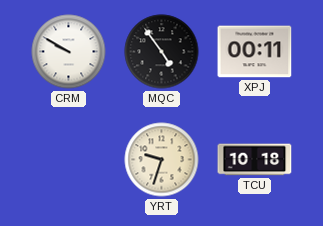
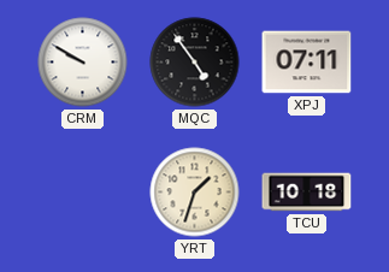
XPJ: 00:11 -> 07:11
YRT: 9:33 -> 1:33
